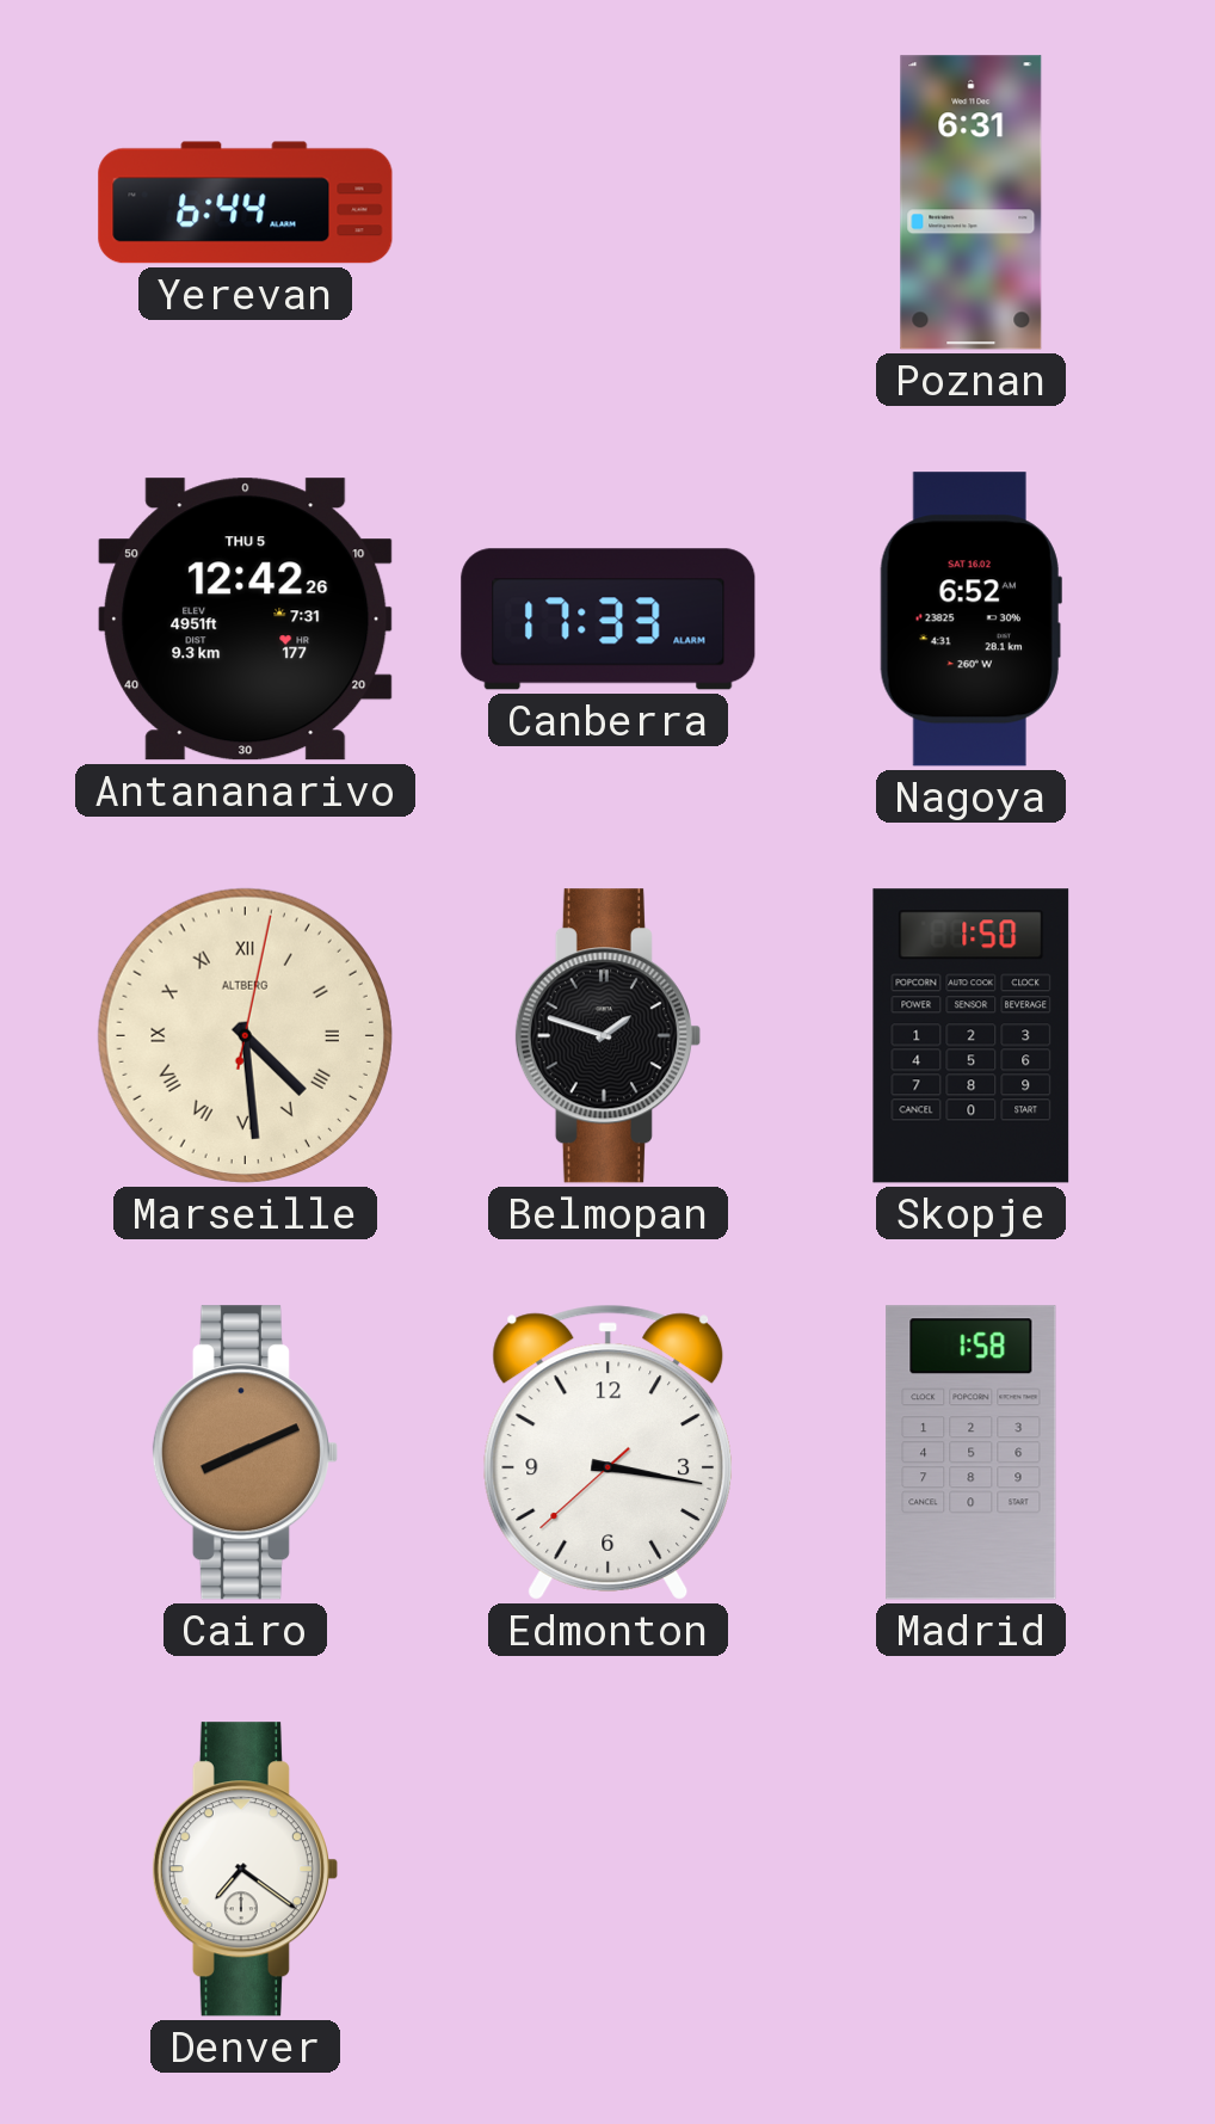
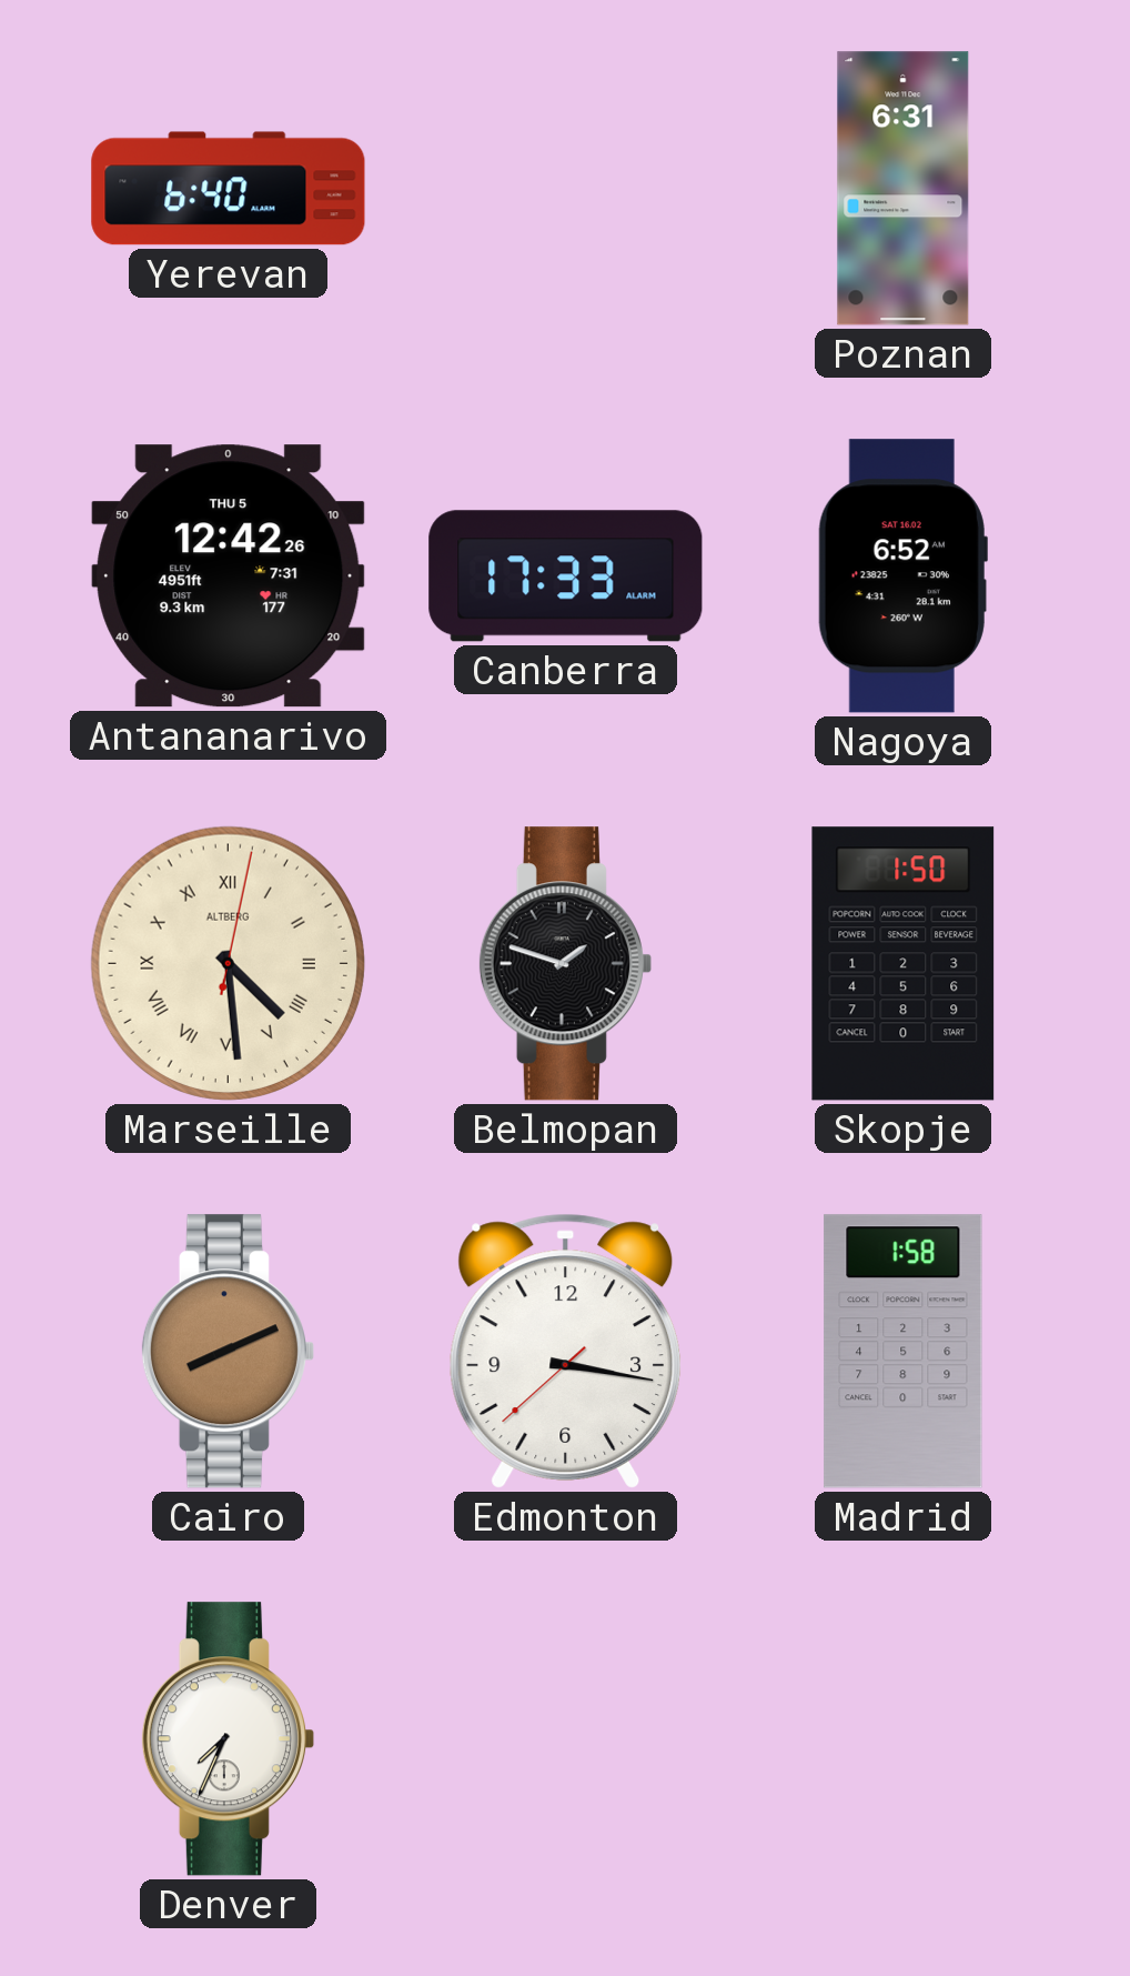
Yerevan: 6:44 -> 6:40
Denver: 7:21 -> 7:34
